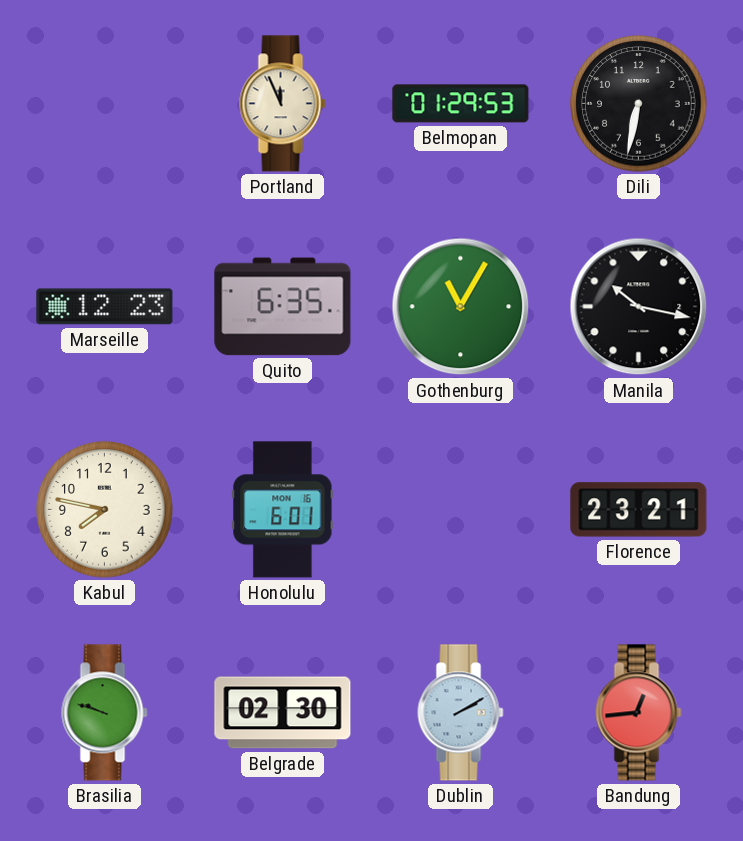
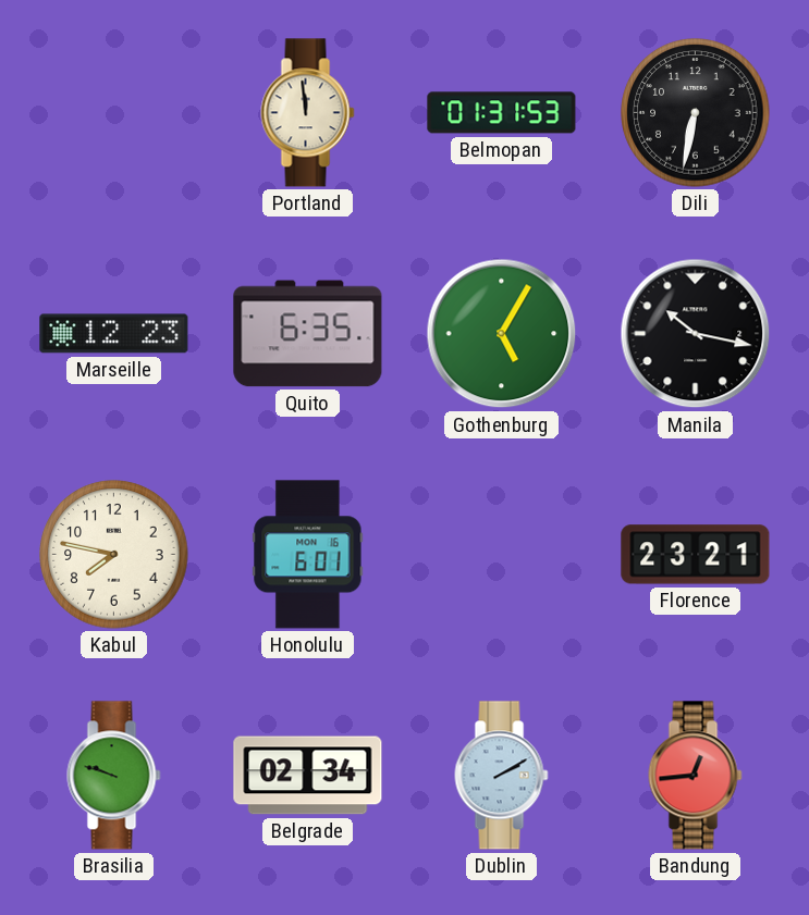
Portland: 11:56 -> 11:59
Belmopan: 01:29 -> 01:31
Gothenburg: 11:05 -> 5:05
Belgrade: 02:30 -> 02:34
